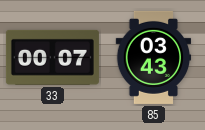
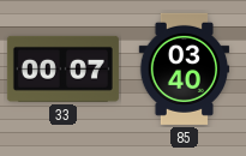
85: 03:43 -> 03:40
